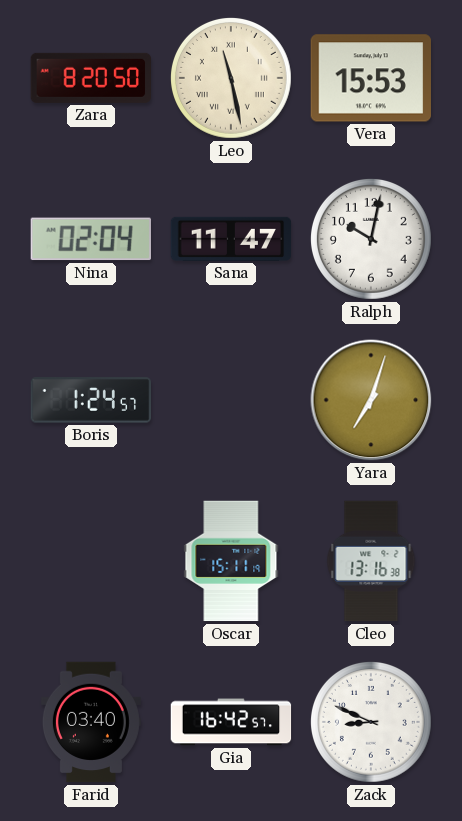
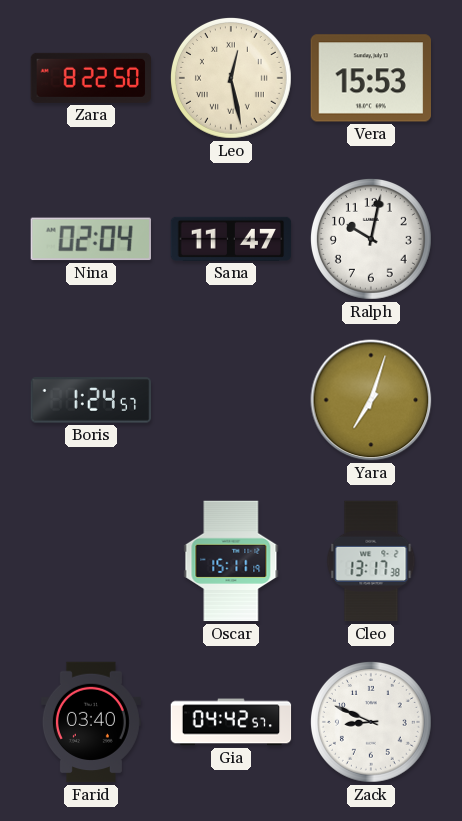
Zara: 8:20 -> 8:22
Leo: 11:28 -> 12:28
Cleo: 13:16 -> 13:17
Gia: 16:42 -> 04:42
